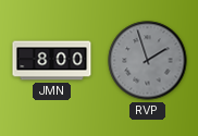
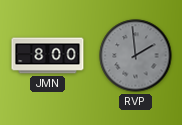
RVP: 1:57 -> 1:59
